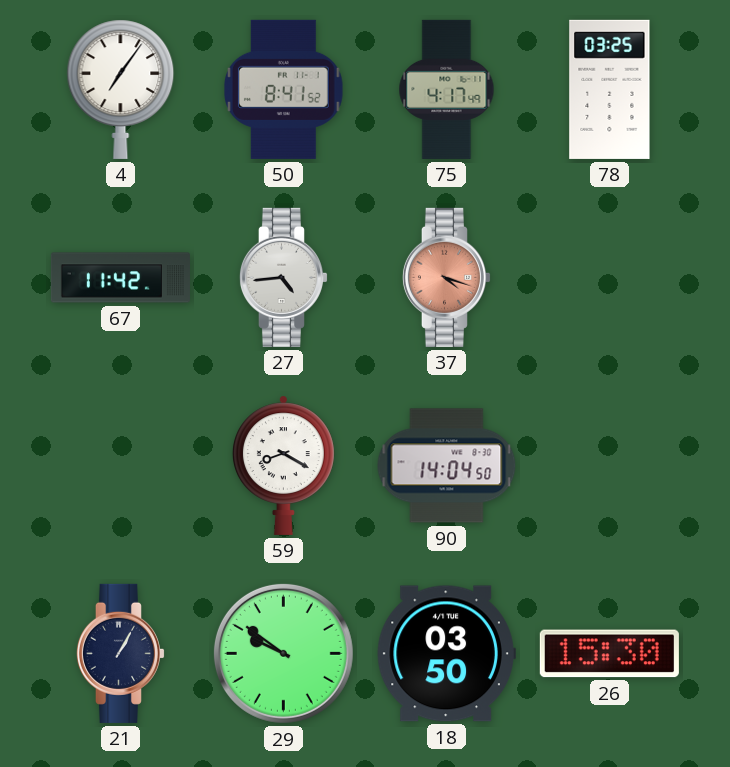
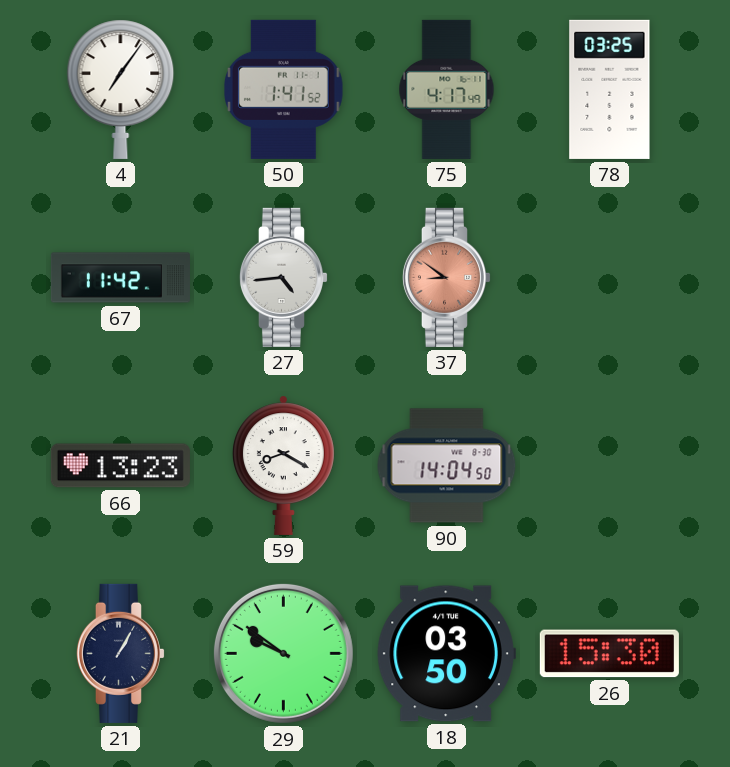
50: 8:41 -> 1:41
37: 4:18 -> 8:51
66: none -> 13:23
